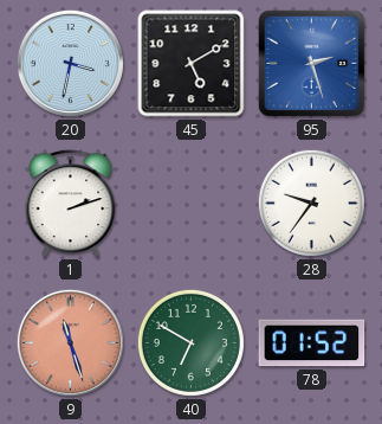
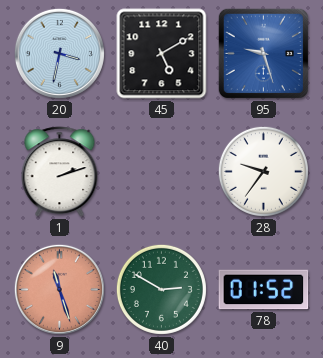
95: 2:27 -> 9:27
40: 6:50 -> 2:50
